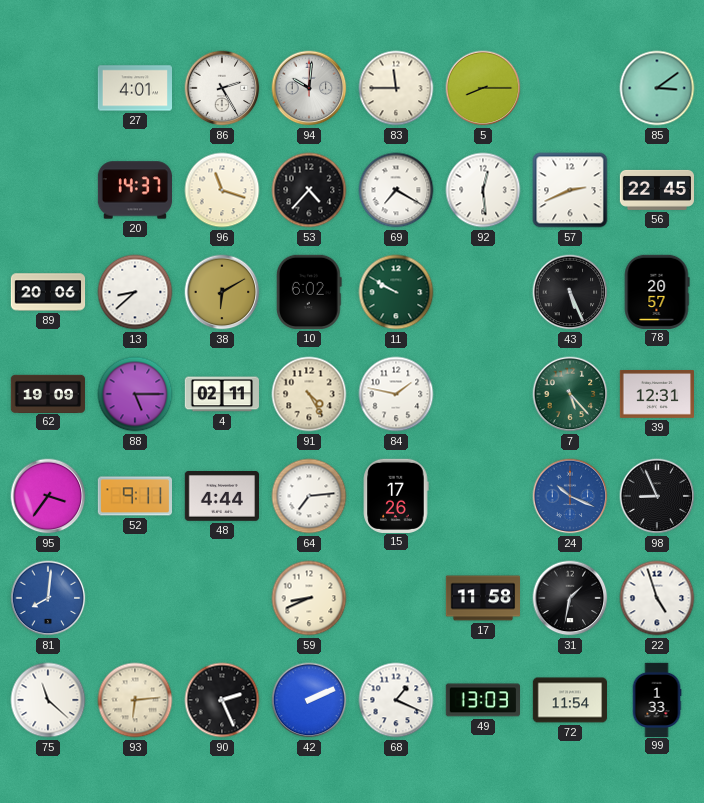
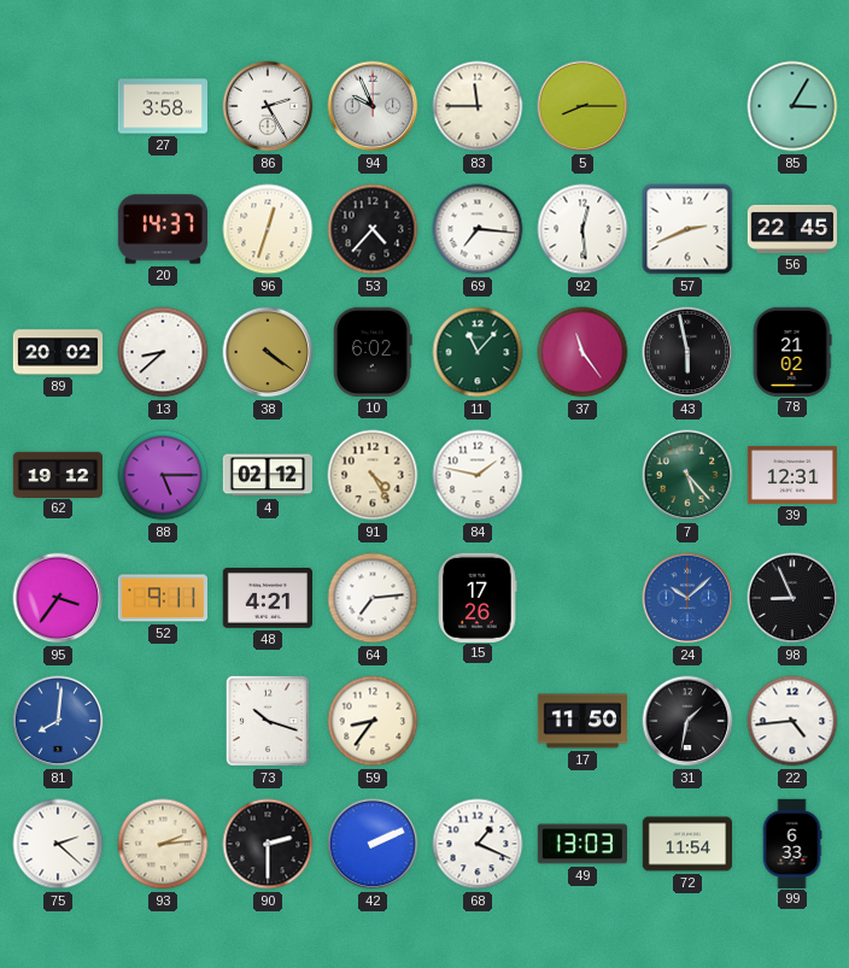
27: 4:01 -> 3:58
94: 10:01 -> 9:56
85: 3:09 -> 3:05
96: 11:18 -> 12:33
69: 7:20 -> 7:16
89: 20:06 -> 20:02
38: 6:10 -> 4:21
11: 9:50 -> 11:07
37: none -> 11:24
43: 5:26 -> 5:58
78: 20:57 -> 21:02
62: 19:09 -> 19:12
4: 02:11 -> 02:12
48: 4:44 -> 4:21
24: 10:19 -> 10:08
73: none -> 10:18
59: 8:41 -> 8:36
17: 11:58 -> 11:50
22: 4:57 -> 4:44
75: 11:22 -> 2:22
93: 6:14 -> 2:14
90: 2:26 -> 2:30
99: 1:33 -> 6:33
